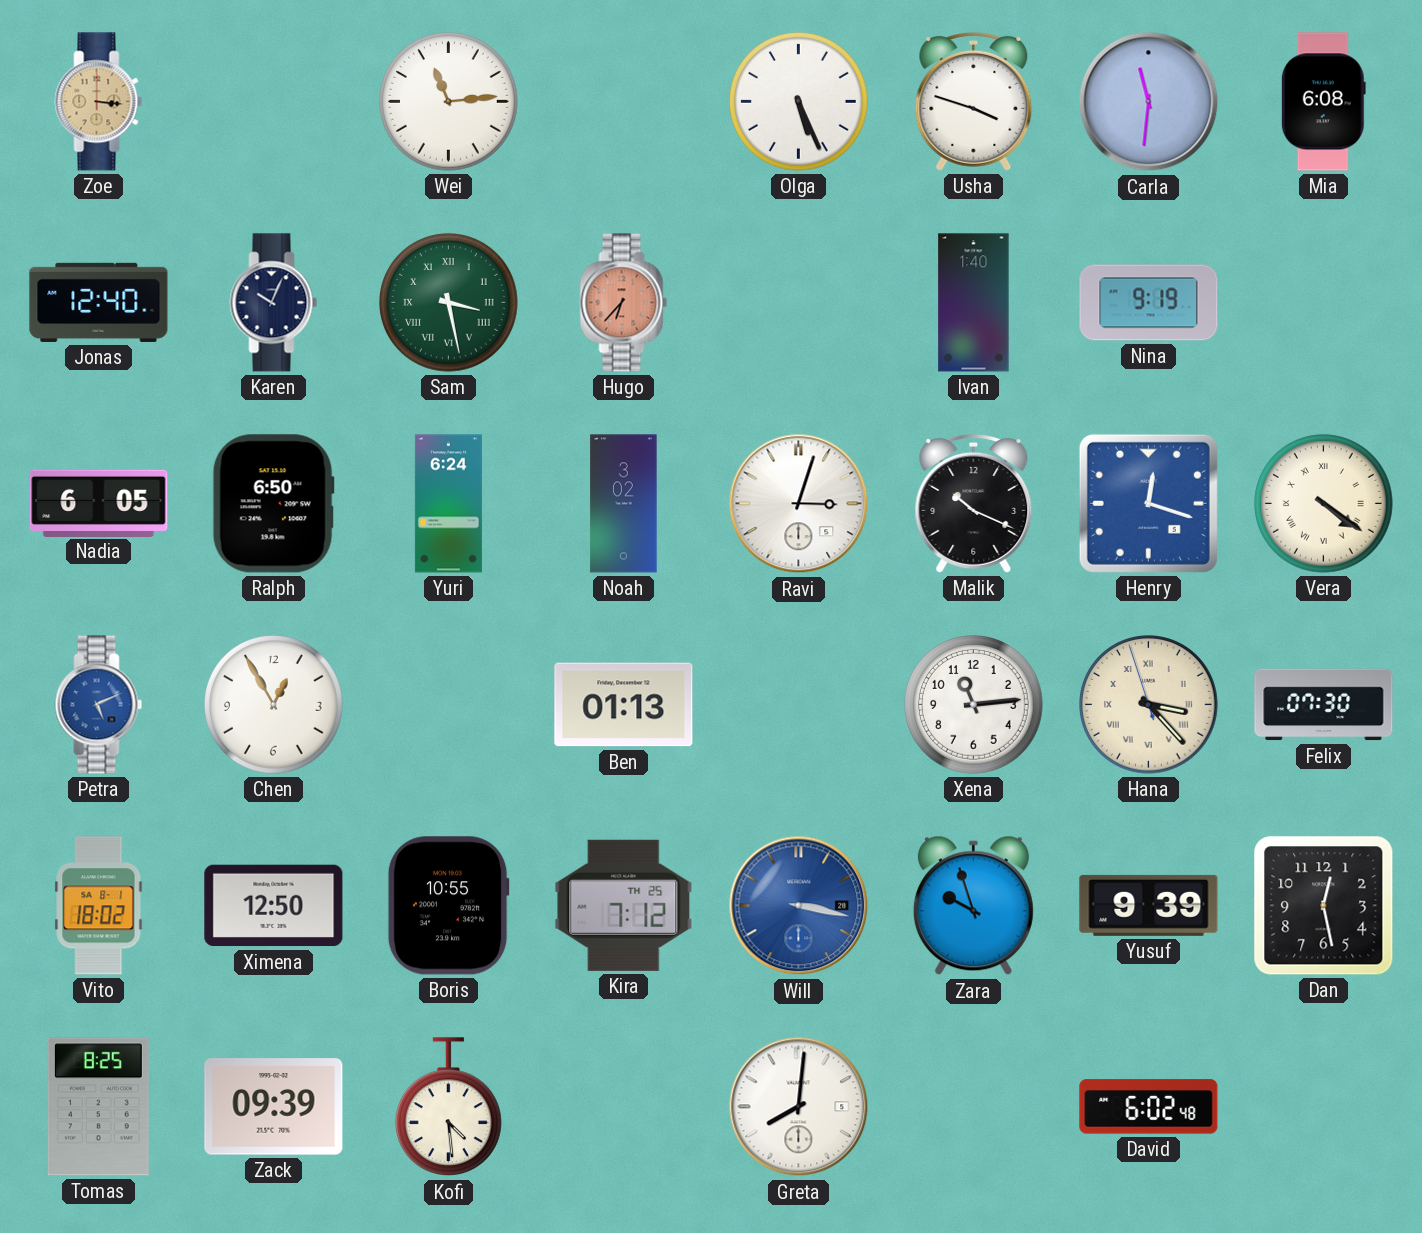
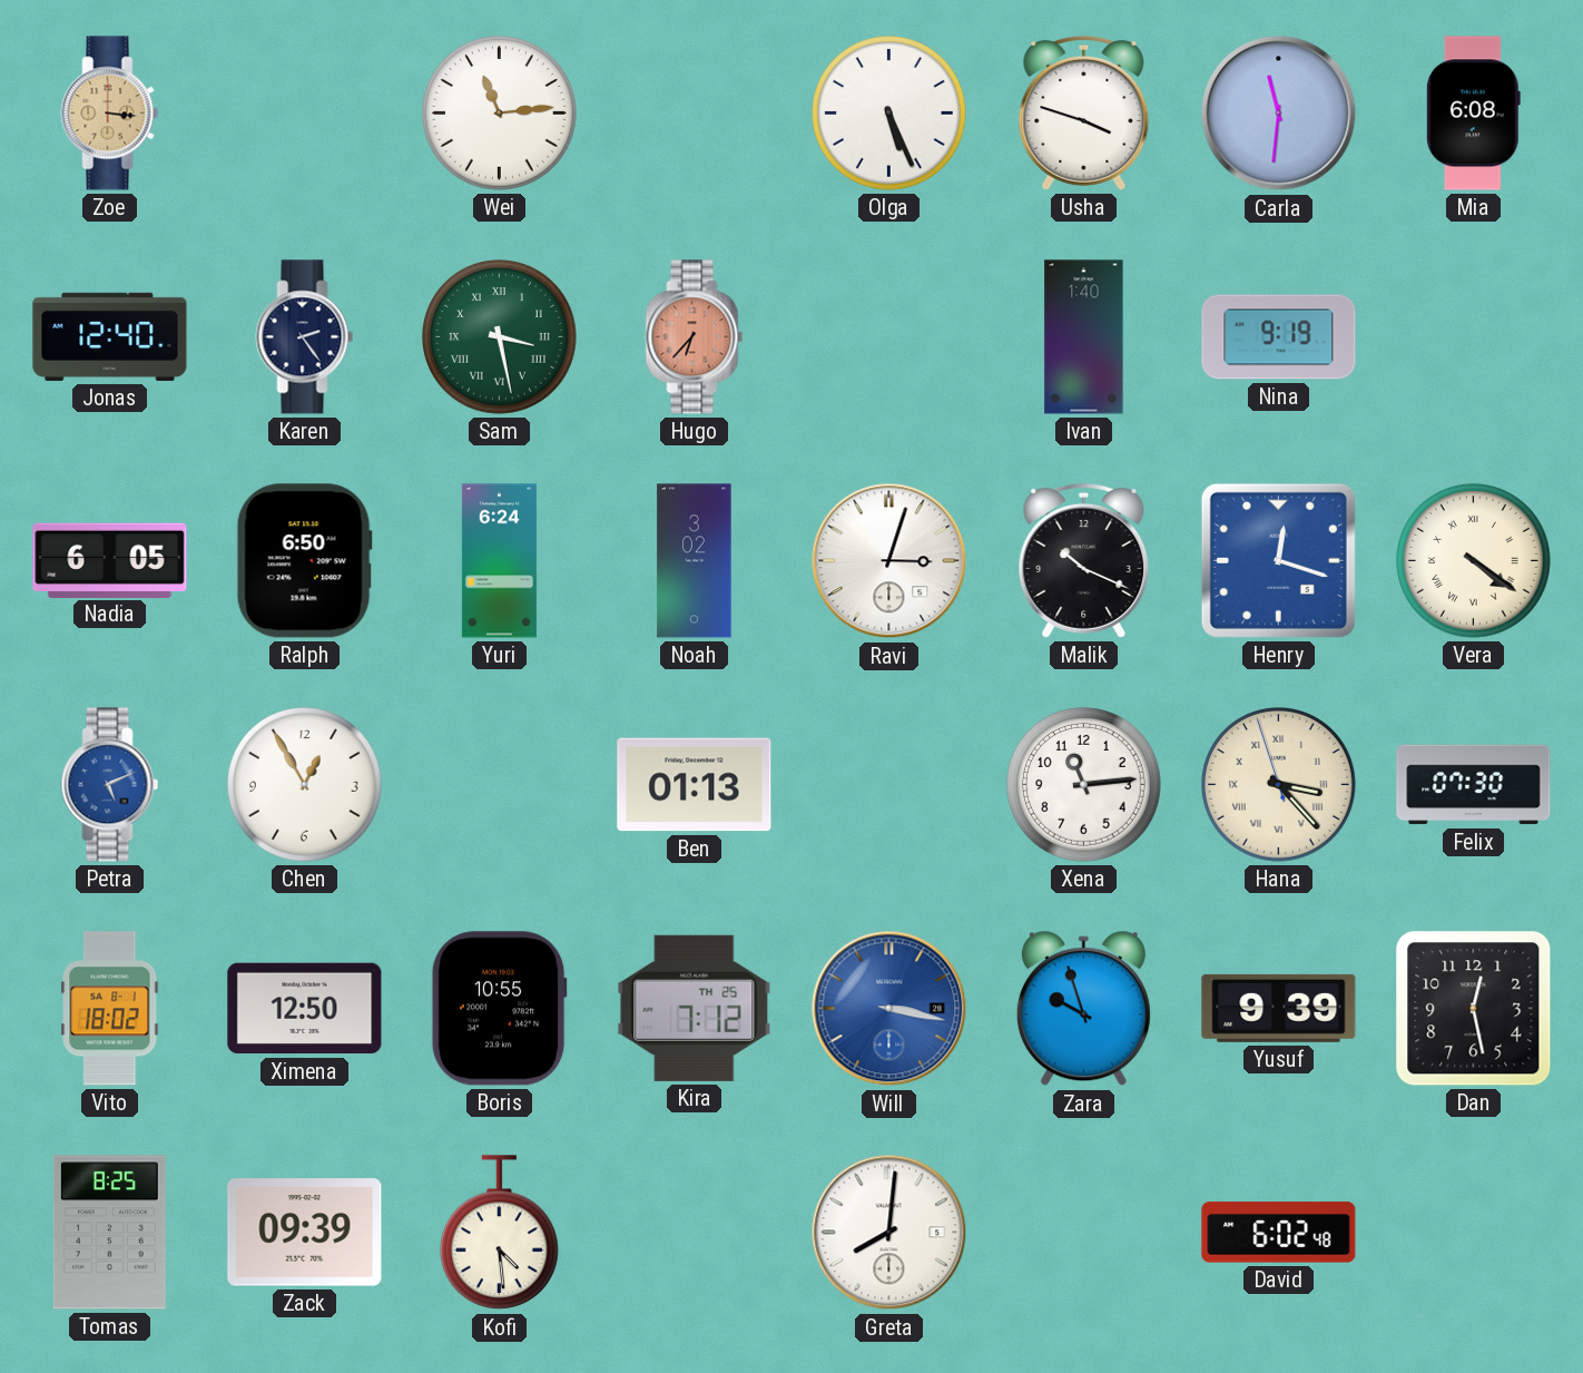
Karen: 10:04 -> 2:24
